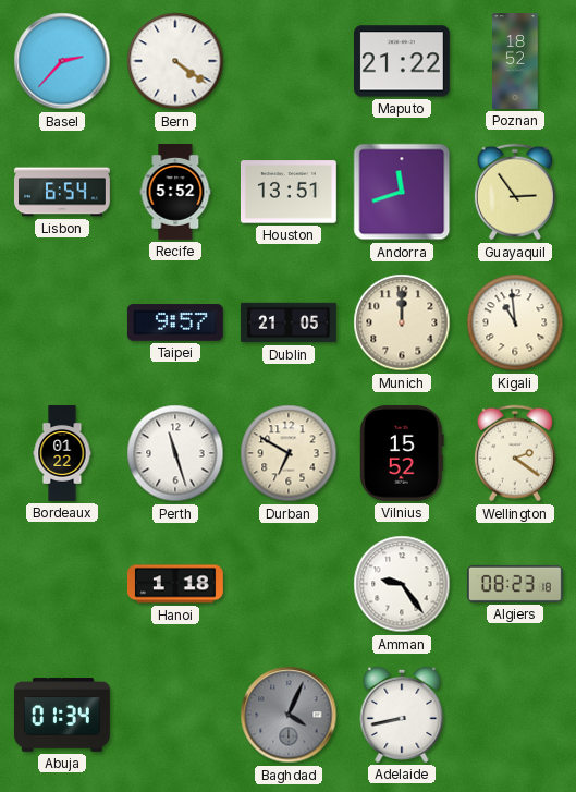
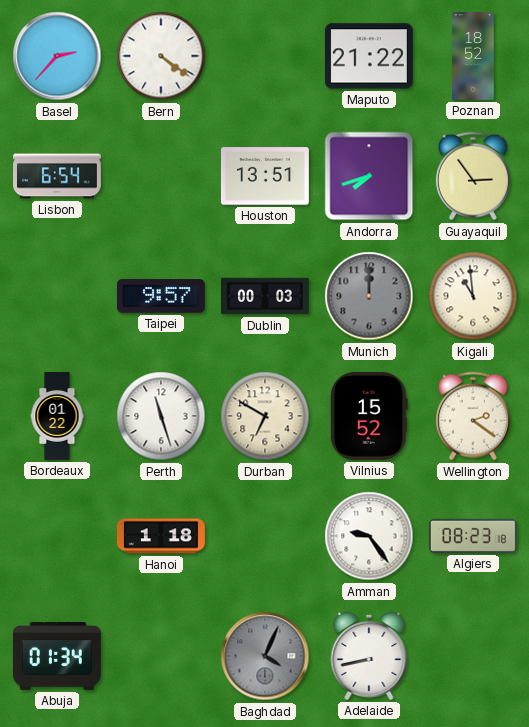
Recife: 5:52 -> none
Andorra: 11:42 -> 7:42
Dublin: 21:05 -> 00:03
Munich dial: cream -> grey
